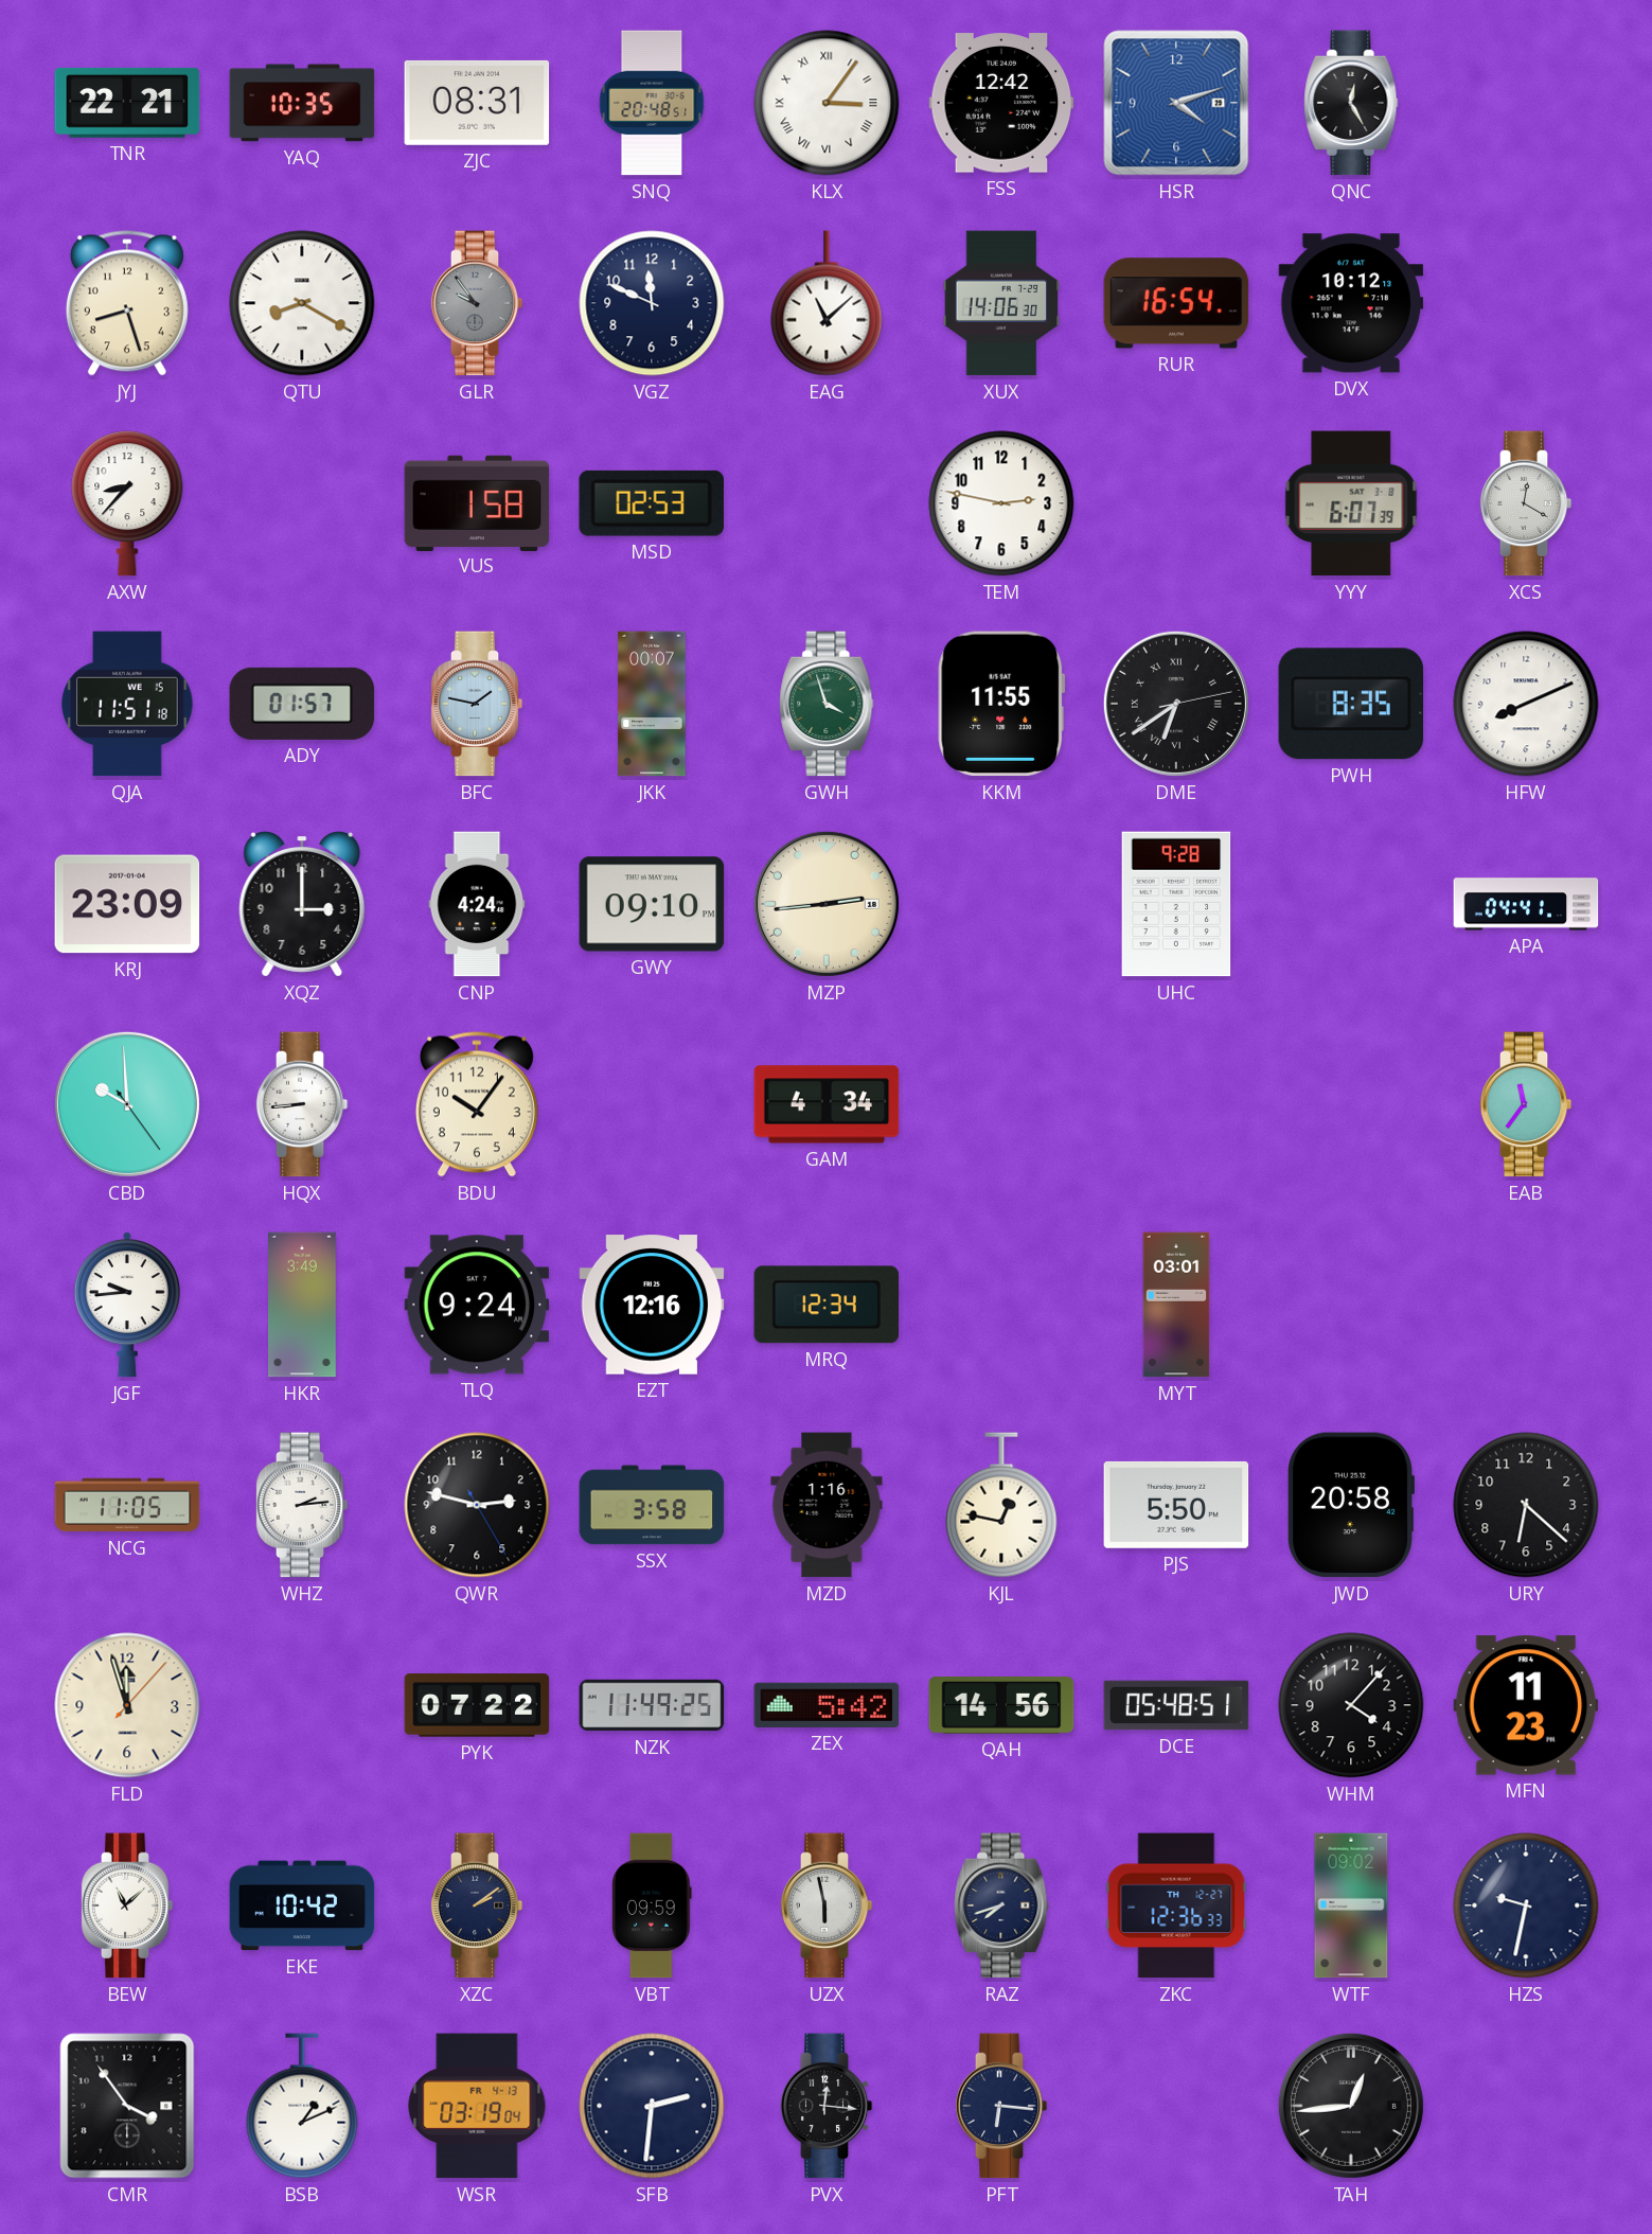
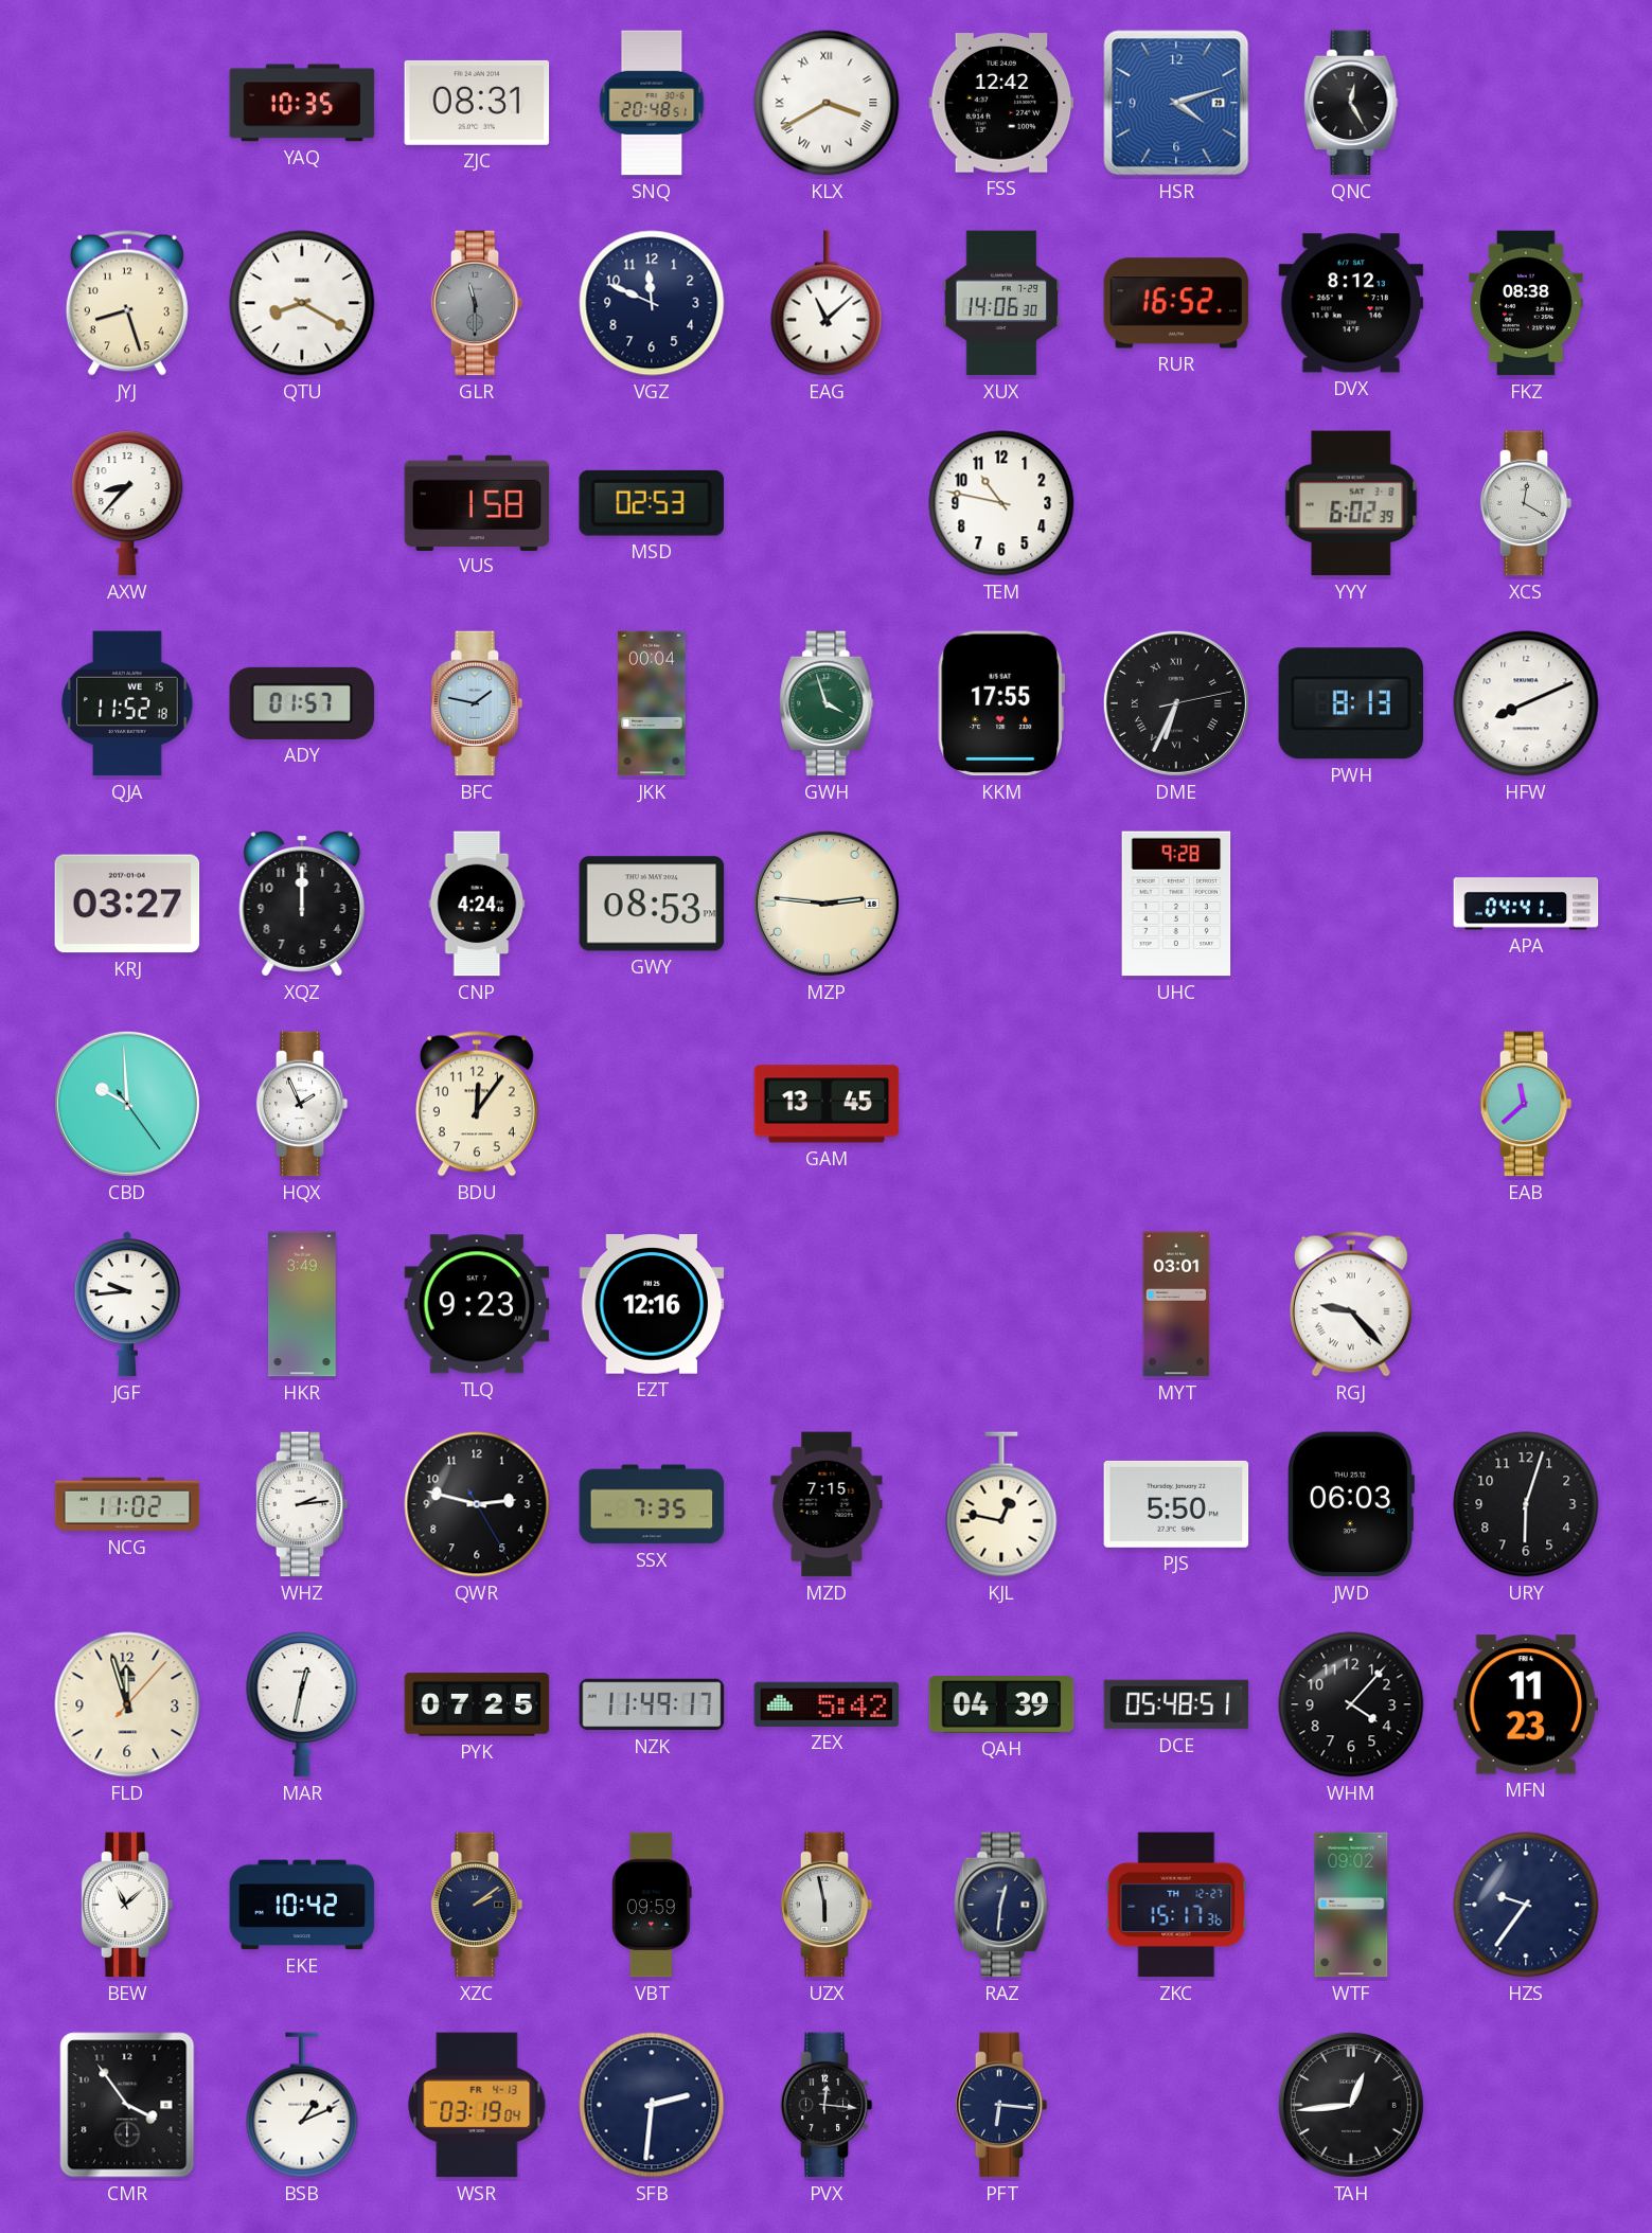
TNR: 22:21 -> none
KLX: 3:06 -> 3:40
GLR: 9:54 -> 11:30
RUR: 16:54 -> 16:52
DVX: 10:12 -> 8:12
FKZ: none -> 08:38
TEM: 2:47 -> 10:47
YYY: 6:07 -> 6:02
QJA: 11:51 -> 11:52
JKK: 00:07 -> 00:04
KKM: 11:55 -> 17:55
DME: 6:39 -> 6:34
PWH: 8:35 -> 8:13
KRJ: 23:09 -> 03:27
XQZ: 3:00 -> 12:00
GWY: 09:10 -> 08:53
MZP: 2:44 -> 2:46
HQX: 8:44 -> 1:56
BDU: 10:06 -> 12:06
GAM: 4:34 -> 13:45
EAB: 11:36 -> 11:38
TLQ: 9:24 -> 9:23
MRQ: 12:34 -> none
RGJ: none -> 9:23
NCG: 11:05 -> 11:02
SSX: 3:58 -> 7:35
MZD: 1:16 -> 7:15
JWD: 20:58 -> 06:03
URY: 6:22 -> 6:03
MAR: none -> 12:32
PYK: 07:22 -> 07:25
NZK: 11:49:25 -> 11:49:17
QAH: 14:56 -> 04:39
RAZ: 7:42 -> 12:31
ZKC: 12:36 -> 15:17
HZS: 9:32 -> 9:36
